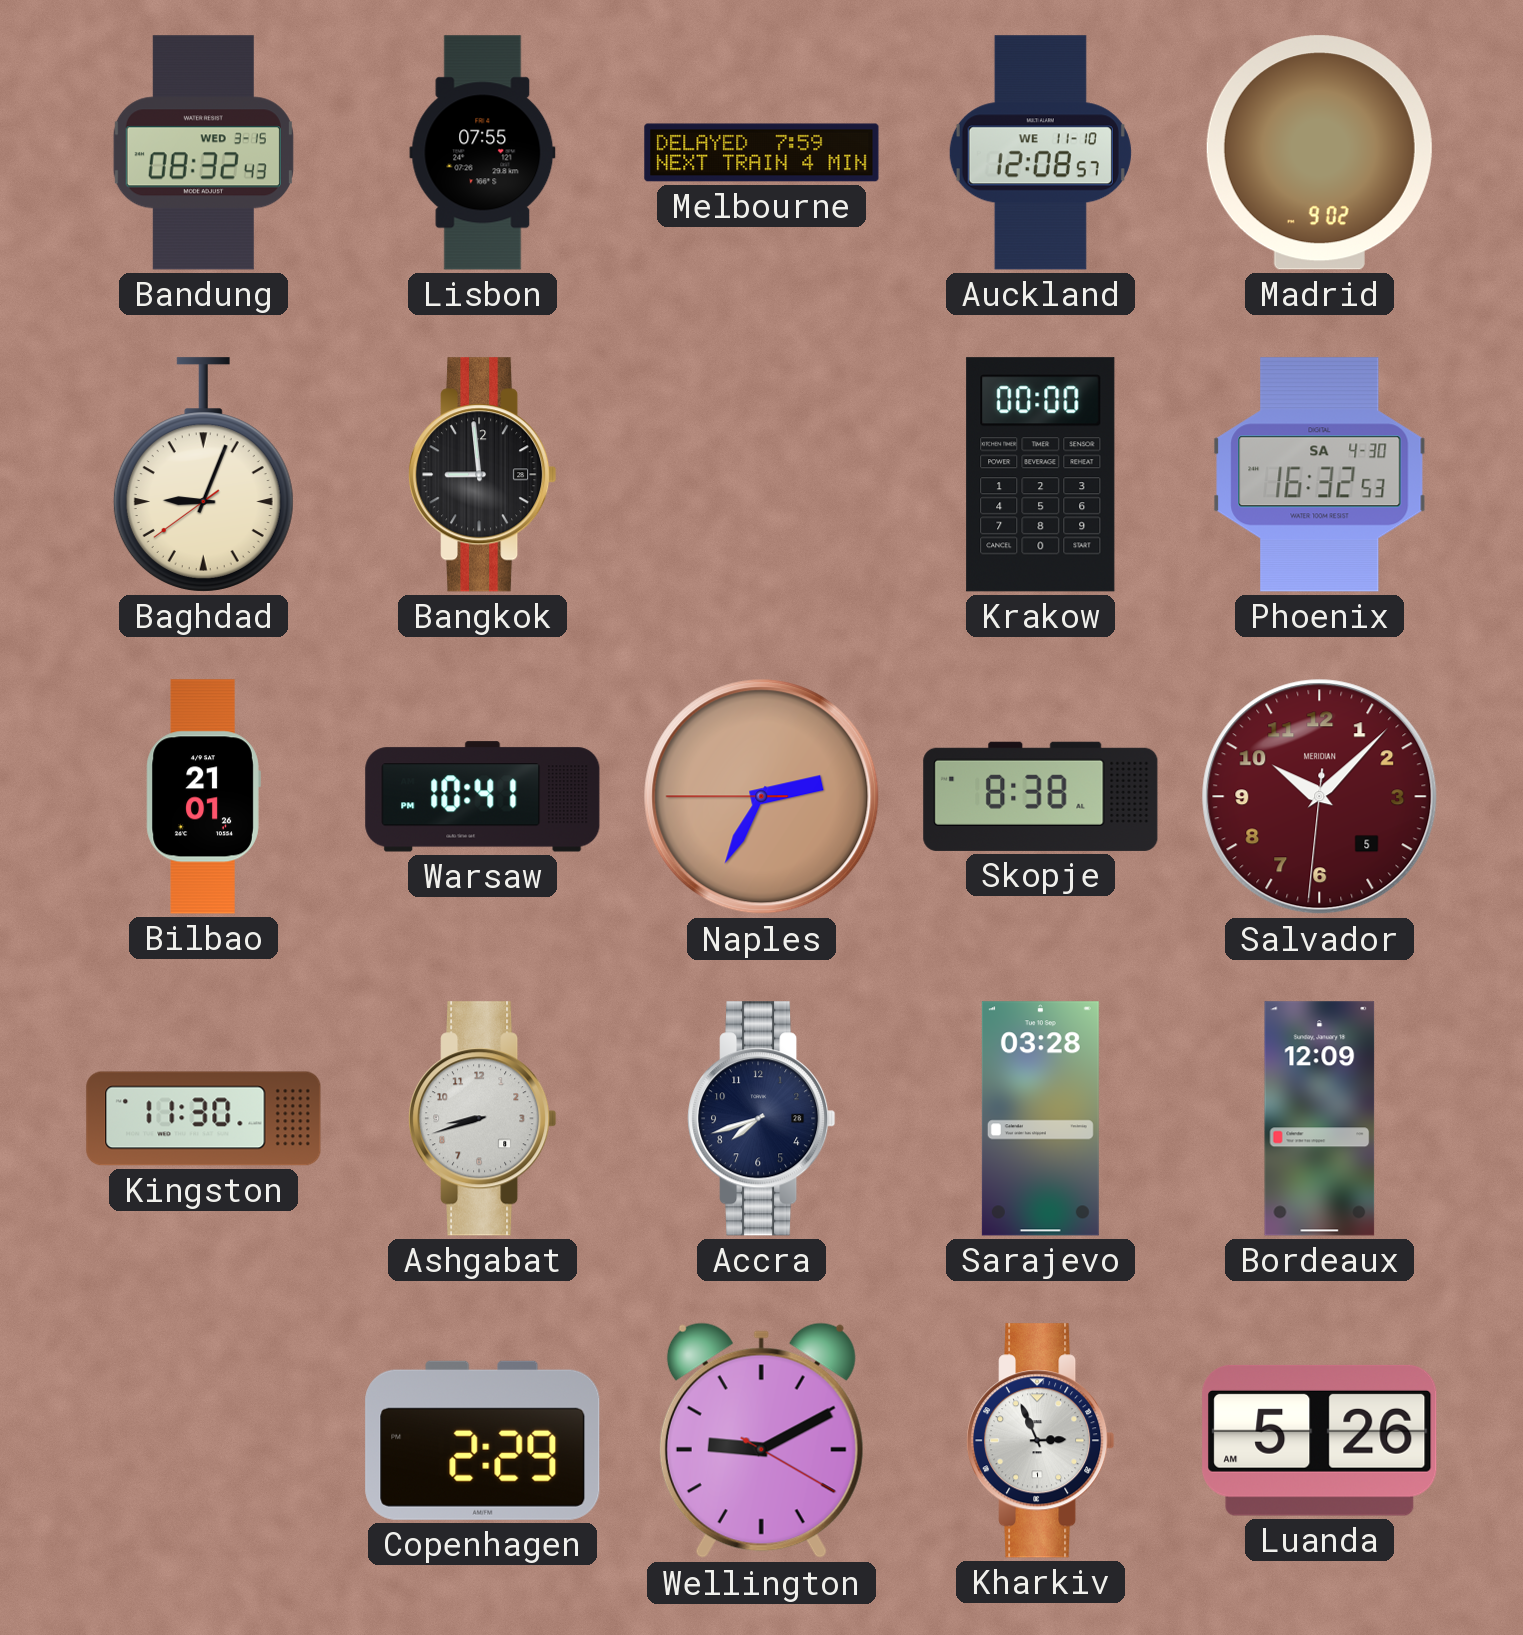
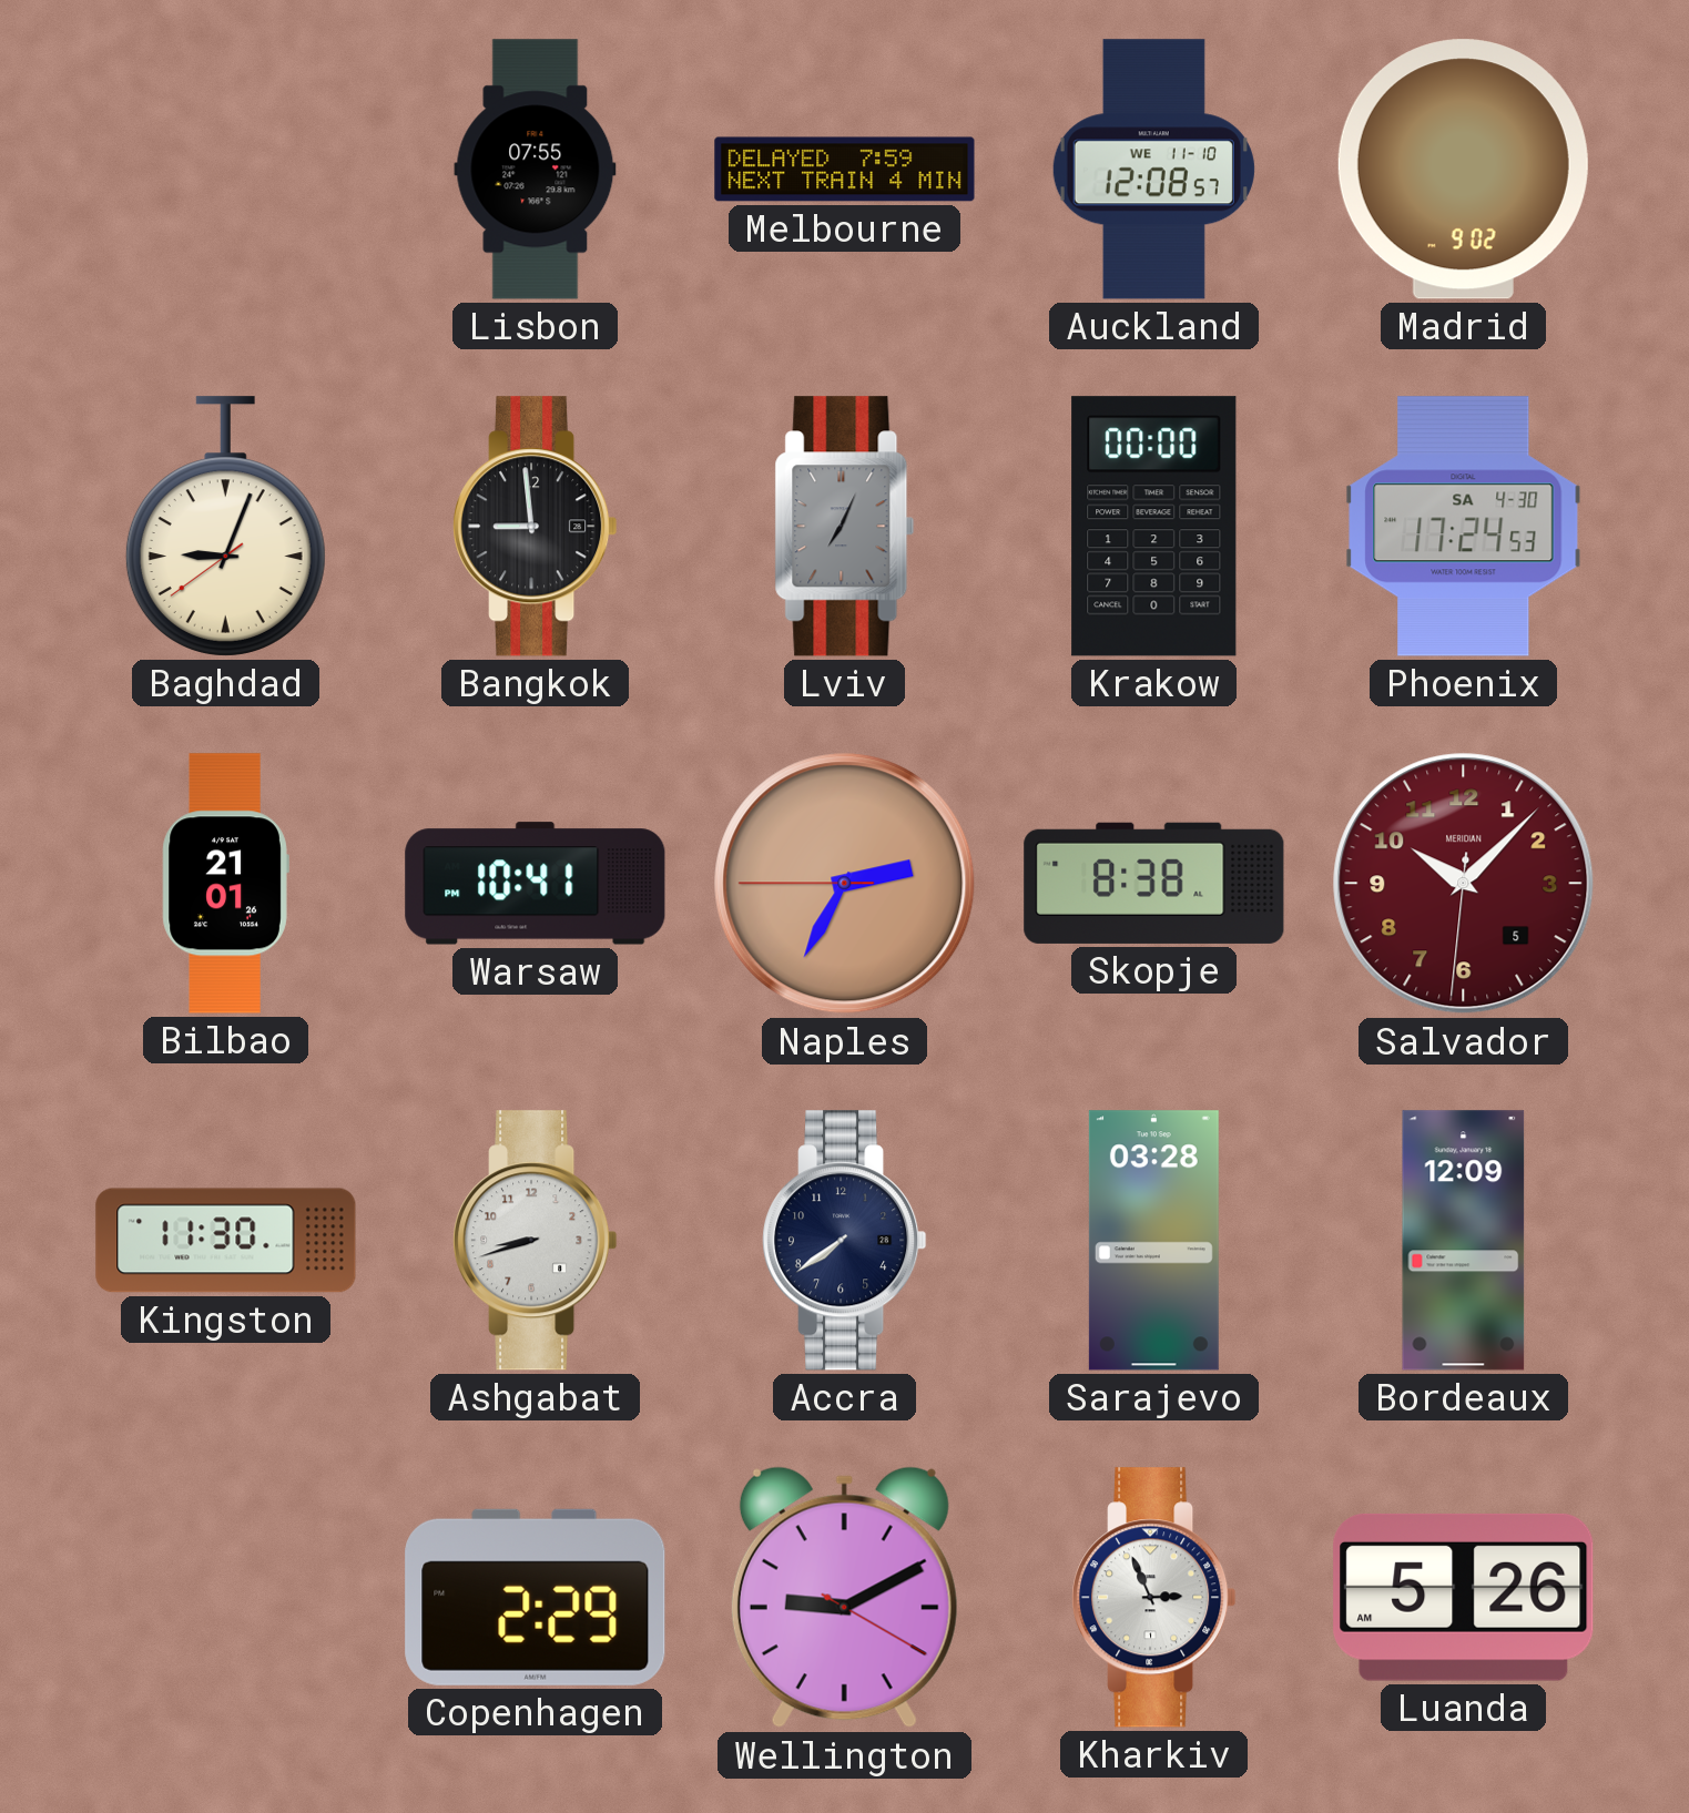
Bandung: 08:32 -> none
Lviv: none -> 7:04
Phoenix: 16:32 -> 17:24
Accra: 7:42 -> 7:39
